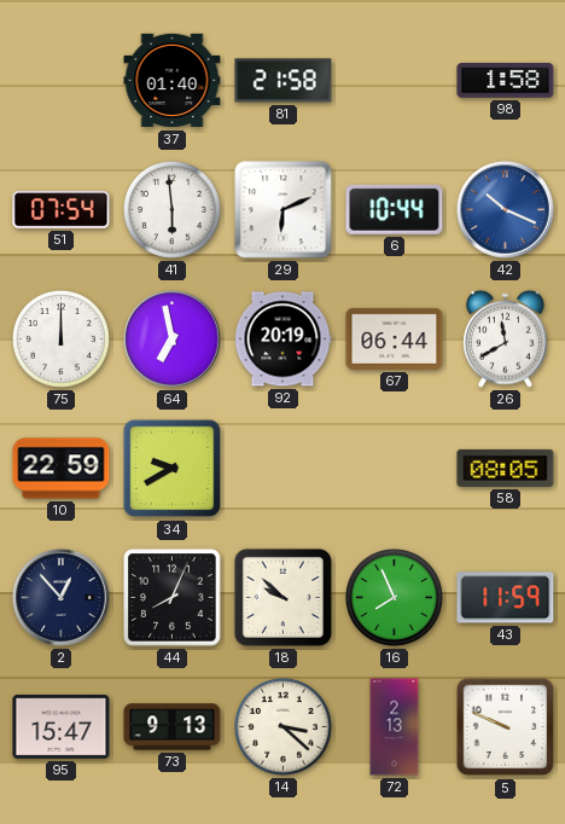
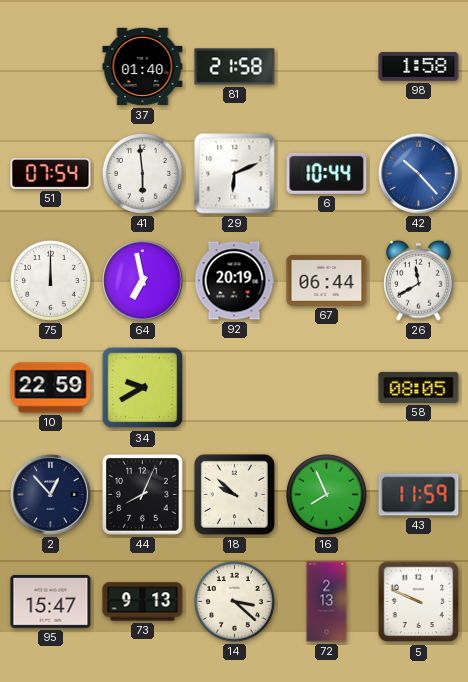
42: 10:19 -> 10:23
